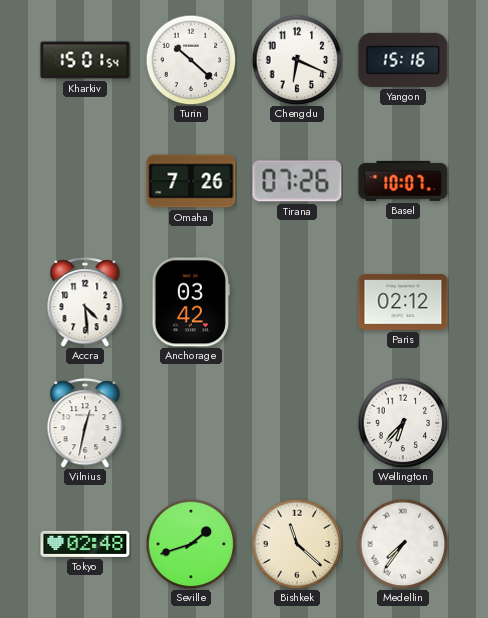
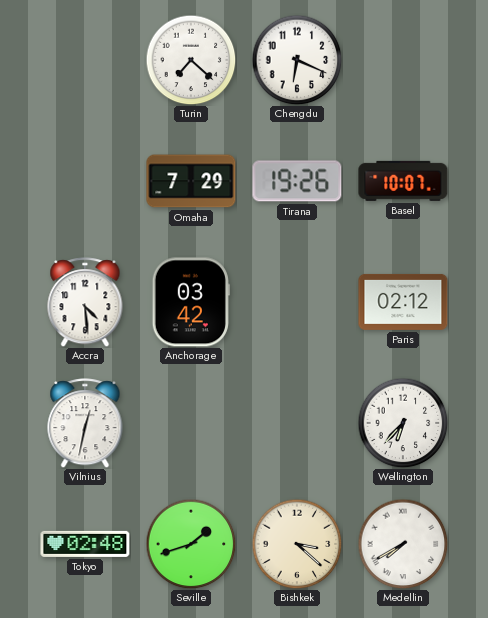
Kharkiv: 15:01 -> none
Turin: 10:22 -> 7:22
Yangon: 15:16 -> none
Omaha: 7:26 -> 7:29
Tirana: 07:26 -> 19:26
Bishkek: 11:22 -> 3:22
Medellin: 7:36 -> 7:40
